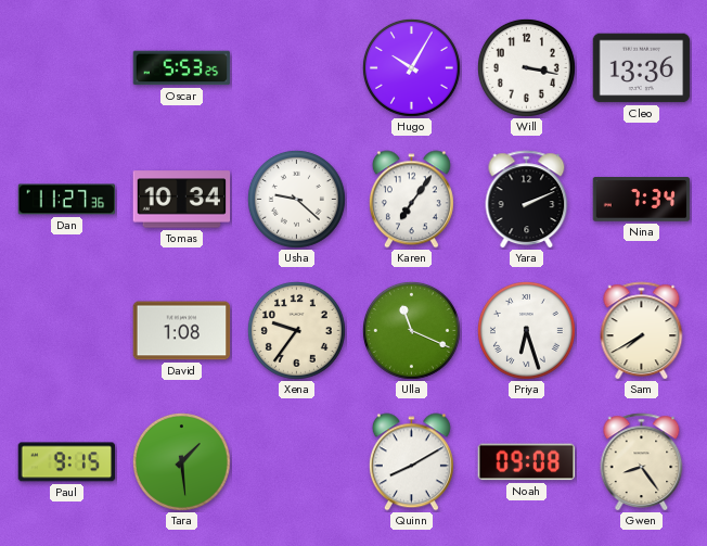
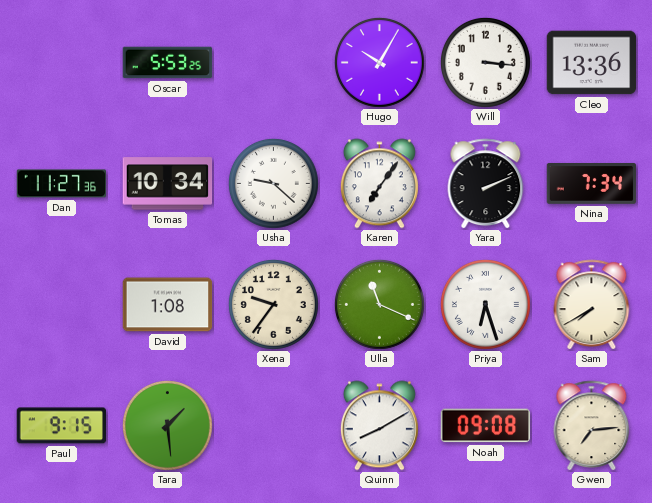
Will: 3:17 -> 3:16
Gwen: 8:24 -> 7:14
